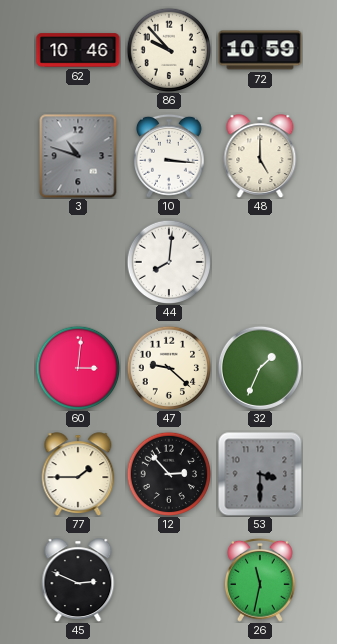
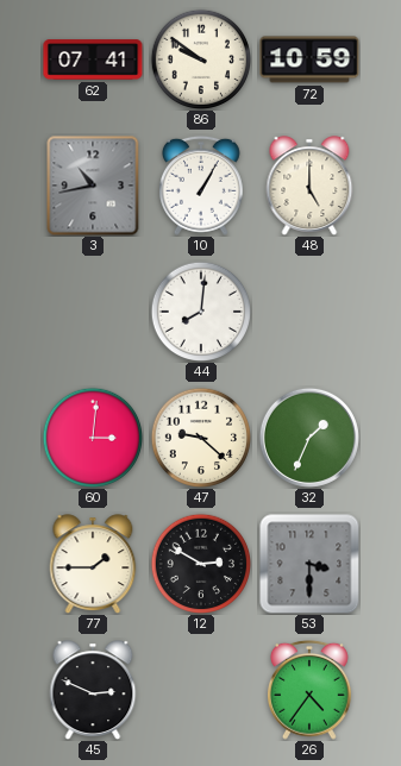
62: 10:46 -> 07:41
86: 9:53 -> 9:51
3: 10:48 -> 10:43
10: 3:16 -> 1:05
12: 2:53 -> 2:50
26: 11:32 -> 4:36
